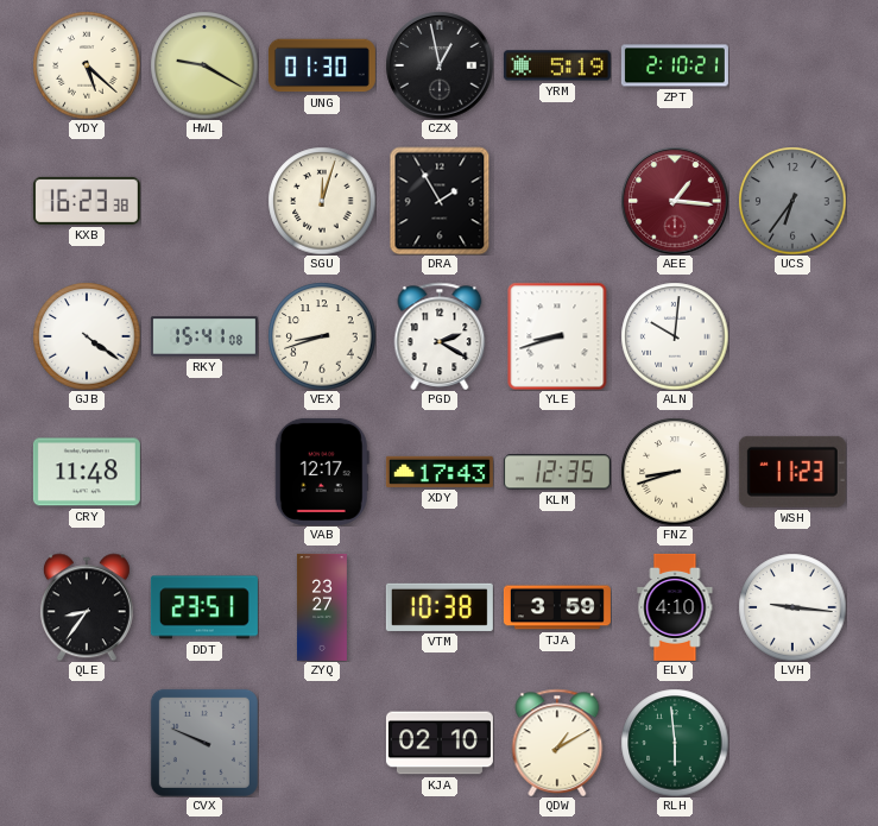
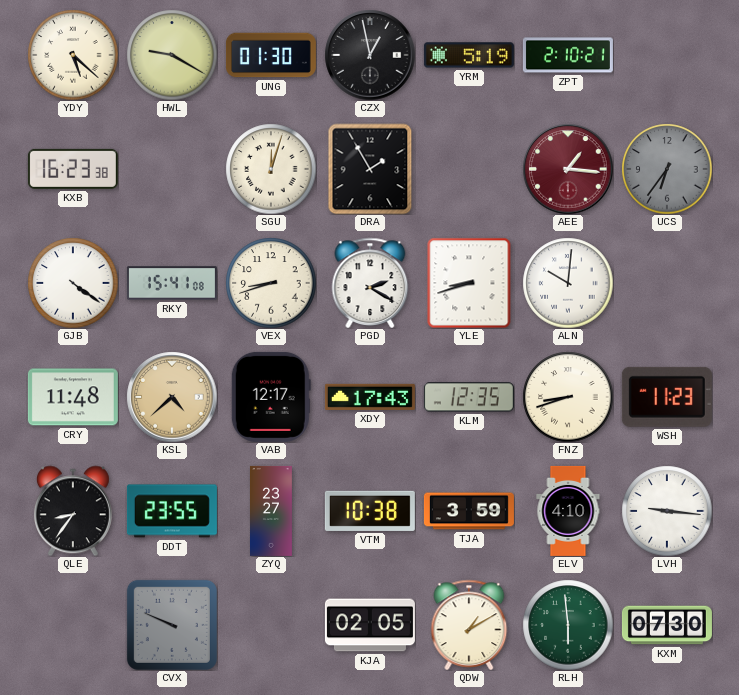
KSL: none -> 4:38
DDT: 23:51 -> 23:55
KJA: 02:10 -> 02:05
KXM: none -> 07:30
